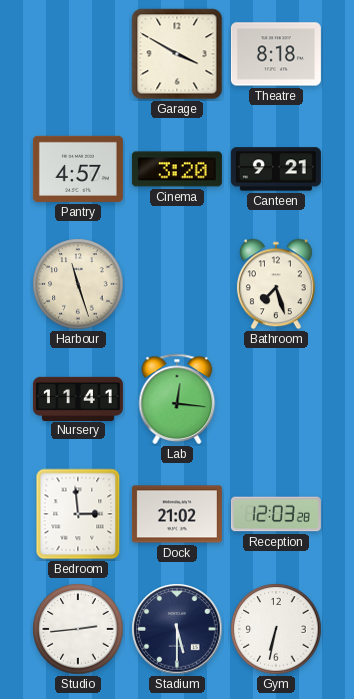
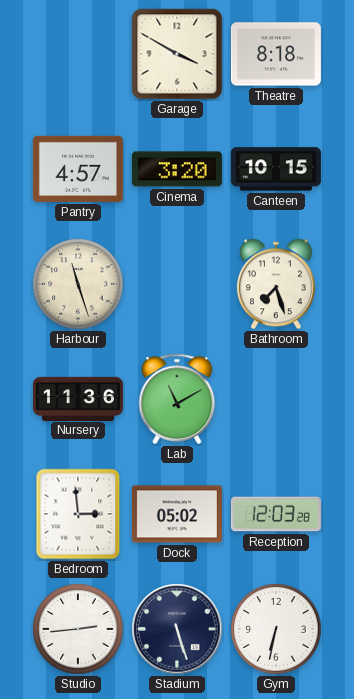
Canteen: 9:21 -> 10:15
Nursery: 11:41 -> 11:36
Lab: 12:16 -> 11:10
Dock: 21:02 -> 05:02
Stadium: 5:30 -> 5:27
